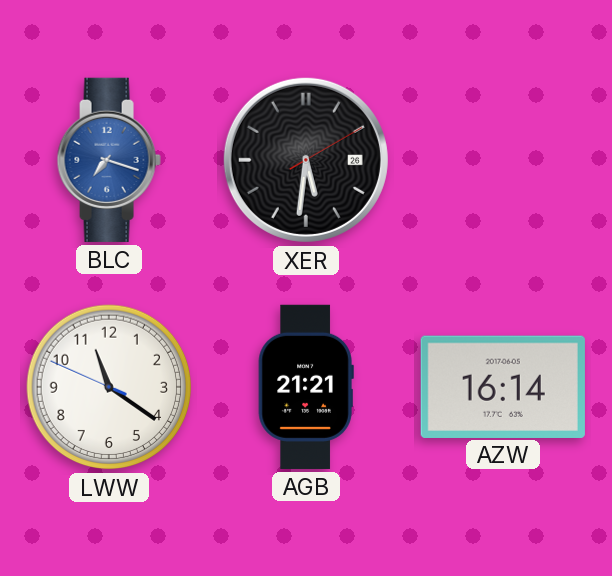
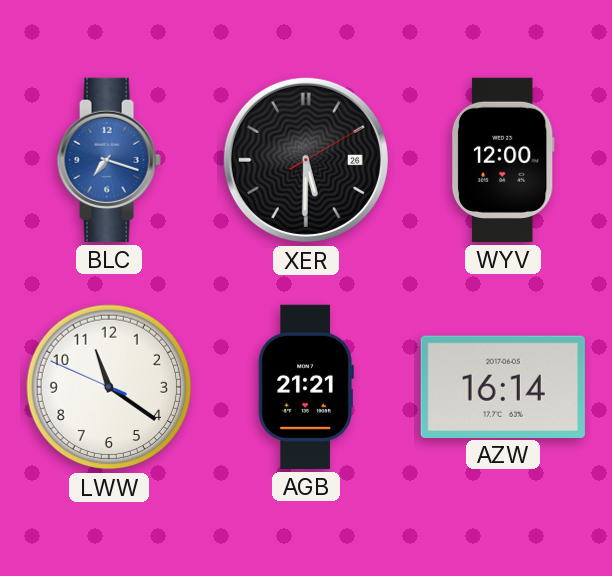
XER: 5:31 -> 5:30
WYV: none -> 12:00
